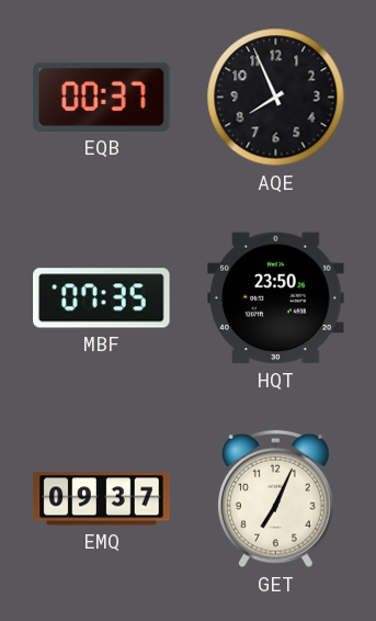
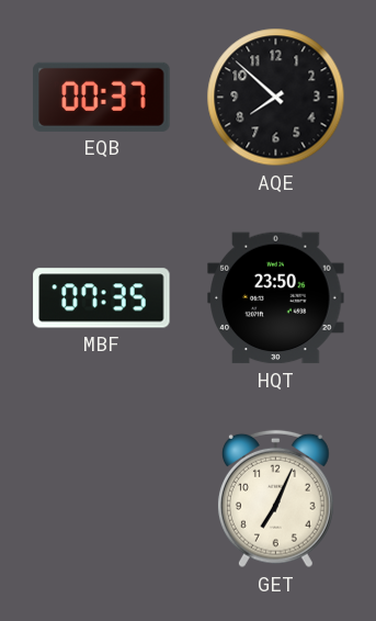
AQE: 7:56 -> 7:52
EMQ: 09:37 -> none
